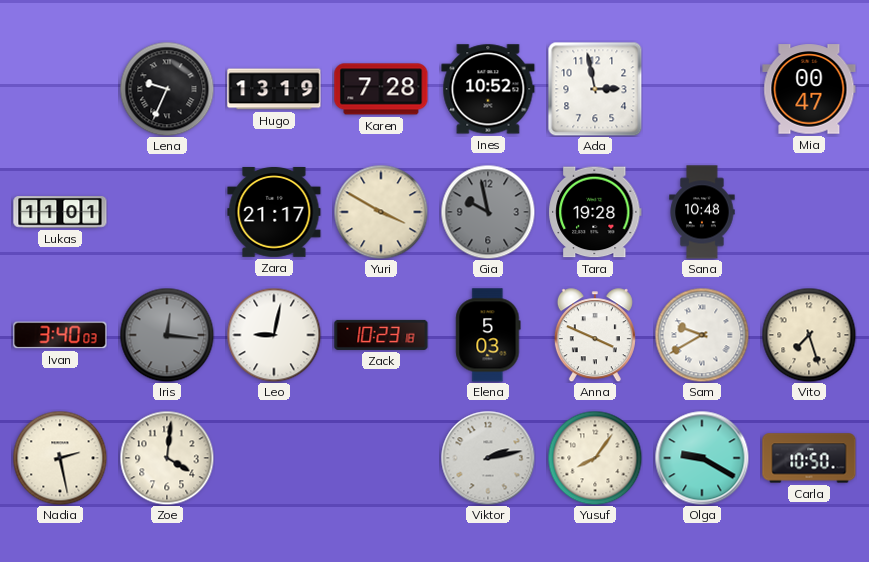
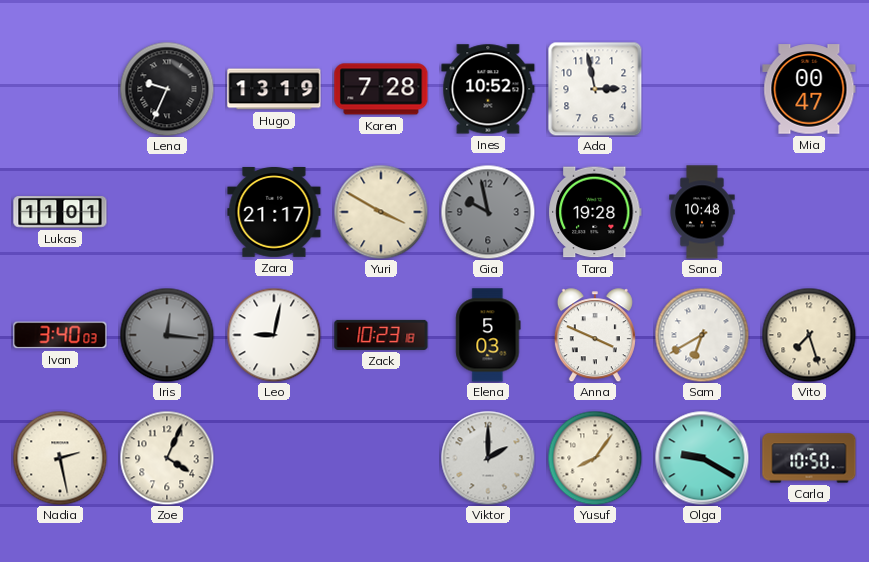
Sam: 9:40 -> 6:40
Zoe: 4:01 -> 4:04
Viktor: 2:13 -> 2:00
